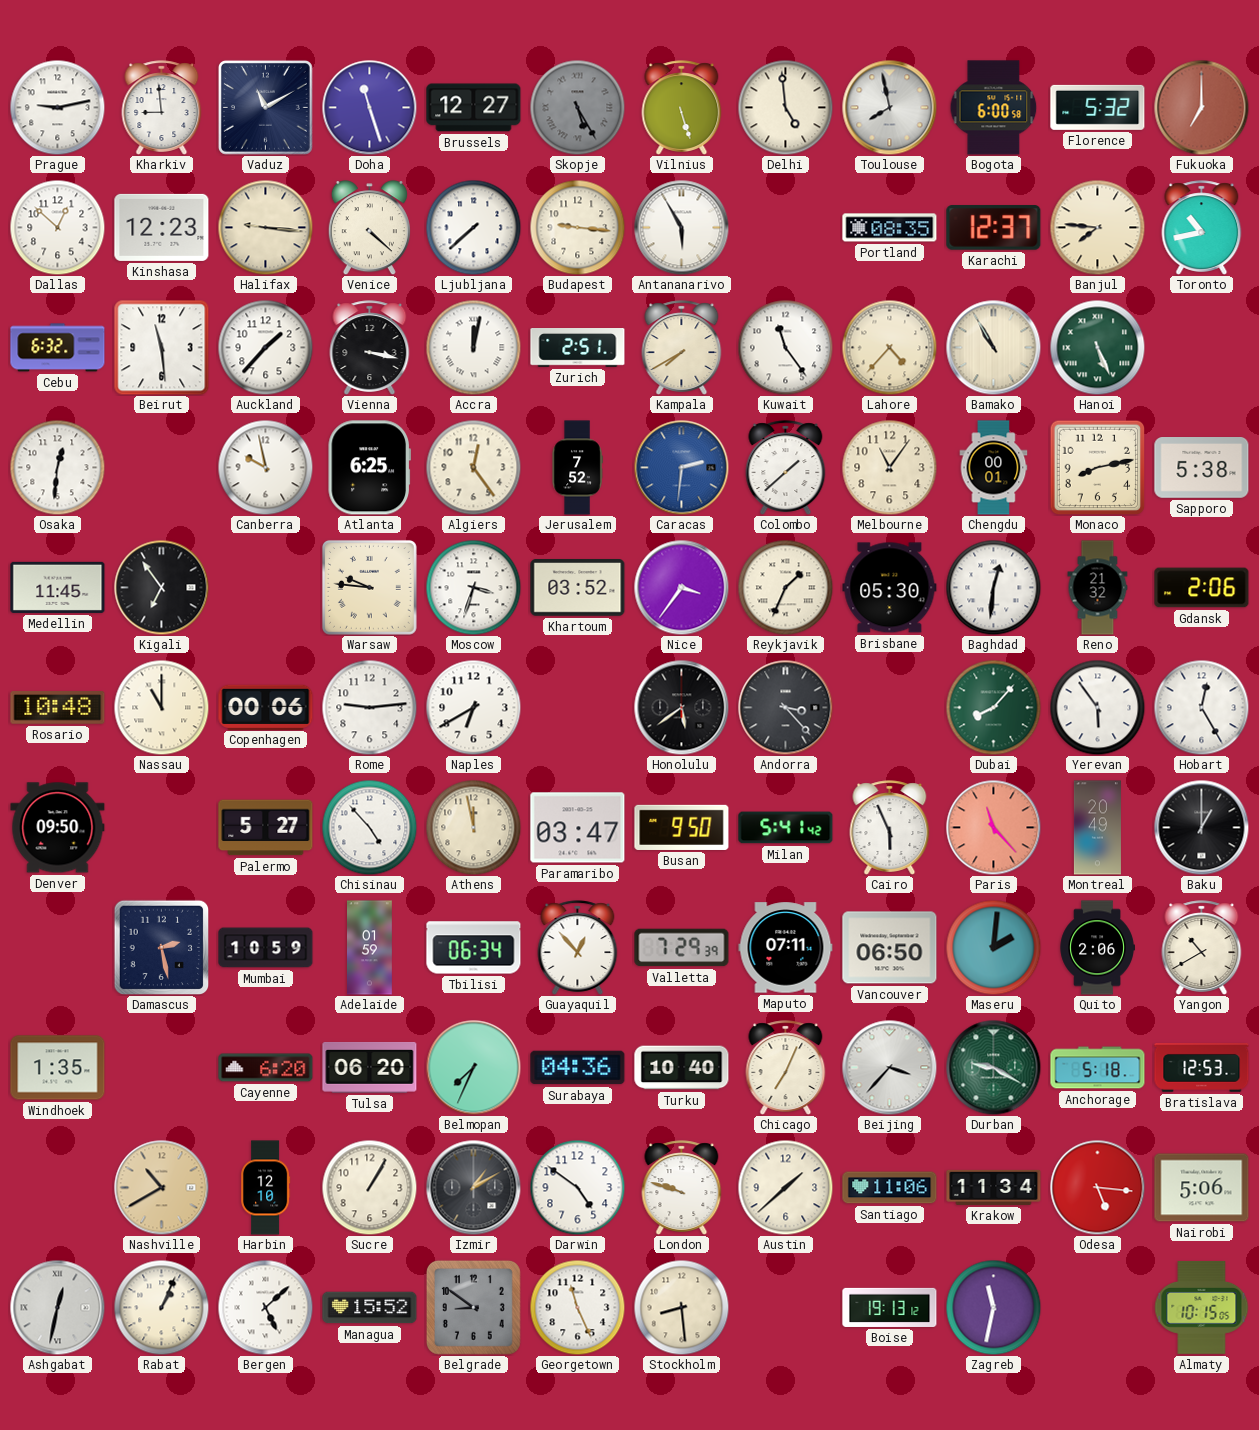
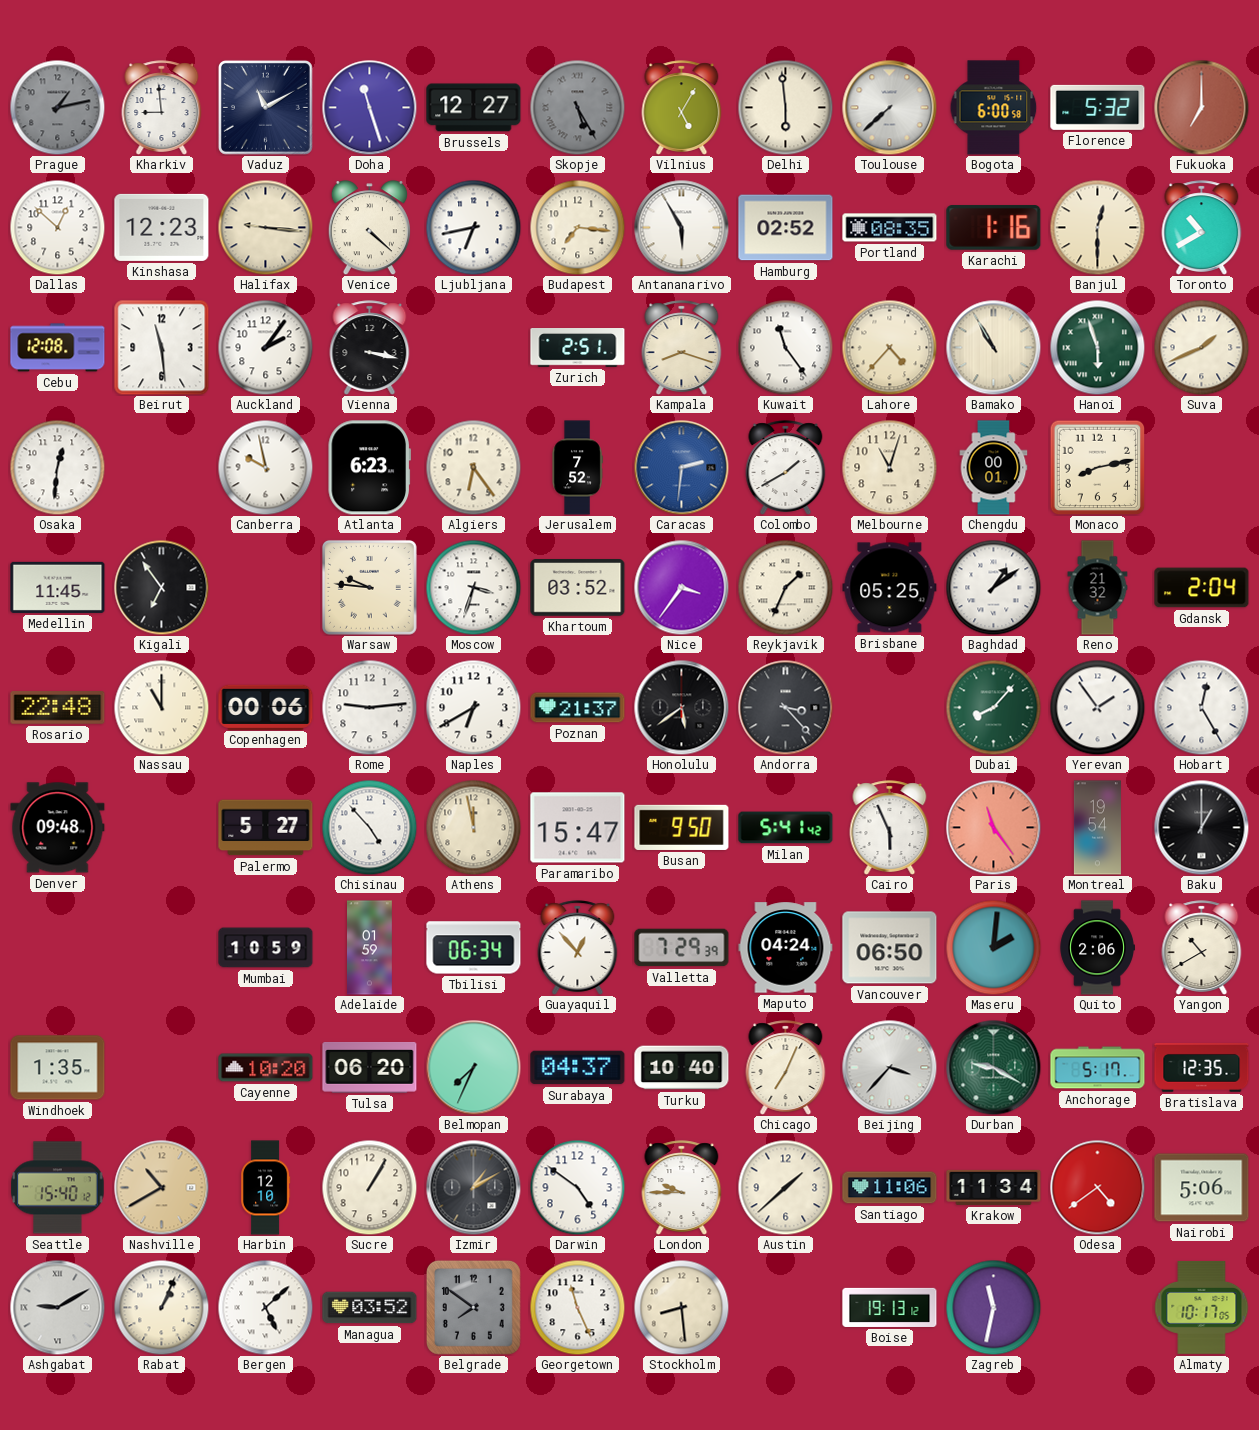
Prague: 9:13 -> 1:13
Prague dial: white -> grey
Vilnius: 5:27 -> 5:05
Delhi: 4:59 -> 5:59
Toulouse: 7:58 -> 7:38
Ljubljana: 7:38 -> 6:43
Budapest: 9:16 -> 7:16
Hamburg: none -> 02:52
Karachi: 12:37 -> 1:16
Banjul: 7:46 -> 12:30
Toronto: 10:43 -> 10:40
Cebu: 6:32 -> 12:08
Auckland: 1:37 -> 2:06
Accra: 12:02 -> none
Kampala: 7:40 -> 8:18
Hanoi: 5:26 -> 5:57
Suva: none -> 1:41
Atlanta: 6:25 -> 6:23
Algiers: 12:24 -> 6:24
Colombo: 1:38 -> 1:40
Melbourne: 11:06 -> 11:03
Sapporo: 5:38 -> none
Brisbane: 05:30 -> 05:25
Baghdad: 12:31 -> 1:09
Gdansk: 2:06 -> 2:04
Rosario: 10:48 -> 22:48
Poznan: none -> 21:37
Yerevan: 5:54 -> 1:54
Denver: 09:50 -> 09:48
Paramaribo: 03:47 -> 15:47
Paris: 11:23 -> 11:24
Montreal: 20:49 -> 19:54
Damascus: 2:28 -> none
Maputo: 07:11 -> 04:24
Cayenne: 6:20 -> 10:20
Surabaya: 04:36 -> 04:37
Anchorage: 5:18 -> 5:17
Bratislava: 12:53 -> 12:35
Seattle: none -> 15:40
London: 9:48 -> 9:45
Odesa: 5:16 -> 4:39
Ashgabat: 12:32 -> 9:10
Managua: 15:52 -> 03:52
Belgrade: 8:51 -> 7:51
Almaty: 10:15 -> 10:17
